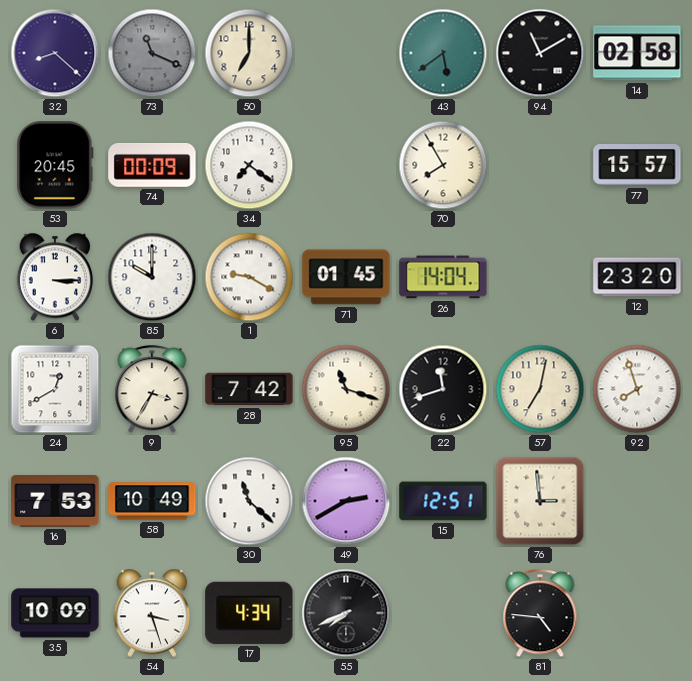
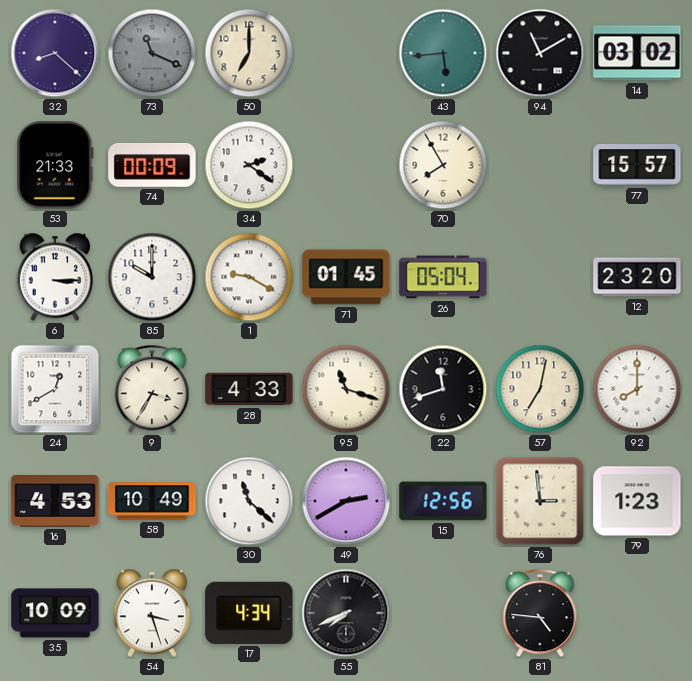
43: 5:39 -> 5:44
14: 02:58 -> 03:02
53: 20:45 -> 21:33
34: 7:21 -> 2:21
26: 14:04 -> 05:04
28: 7:42 -> 4:33
92: 7:57 -> 8:00
16: 7:53 -> 4:53
15: 12:51 -> 12:56
79: none -> 1:23
